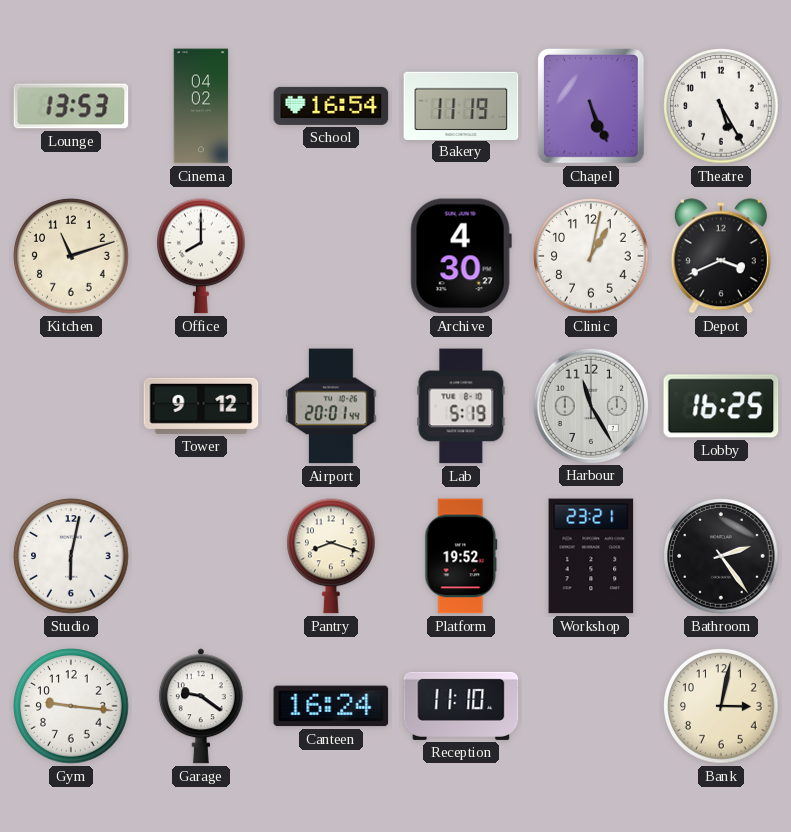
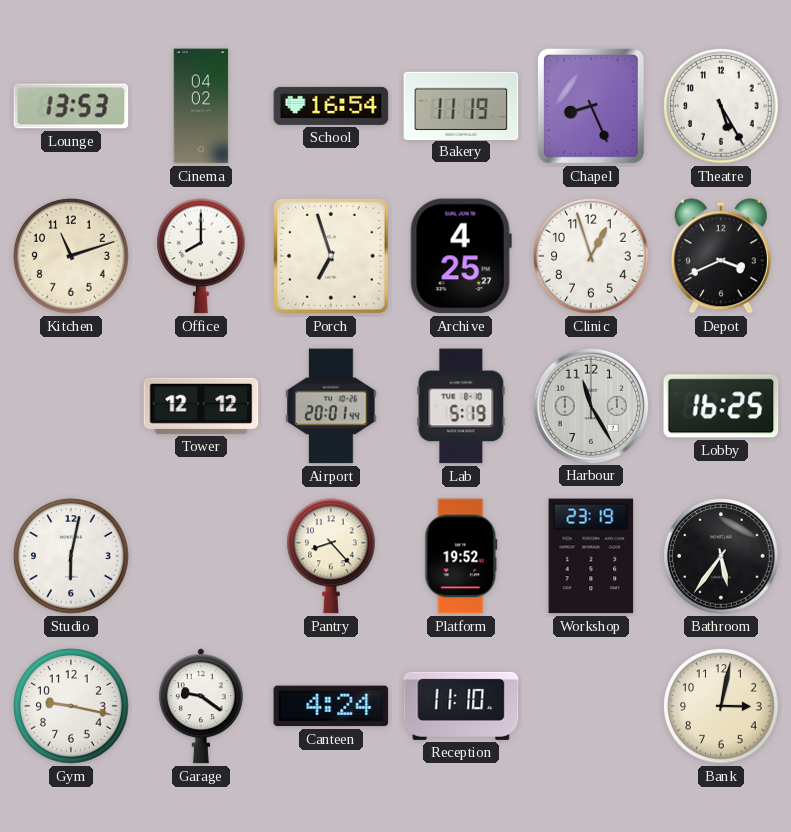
Chapel: 5:26 -> 8:26
Porch: none -> 6:57
Archive: 4:30 -> 4:25
Clinic: 1:02 -> 12:57
Tower: 9:12 -> 12:12
Pantry: 8:18 -> 8:23
Workshop: 23:21 -> 23:19
Bathroom: 2:24 -> 5:36
Gym: 9:16 -> 9:17
Canteen: 16:24 -> 4:24
